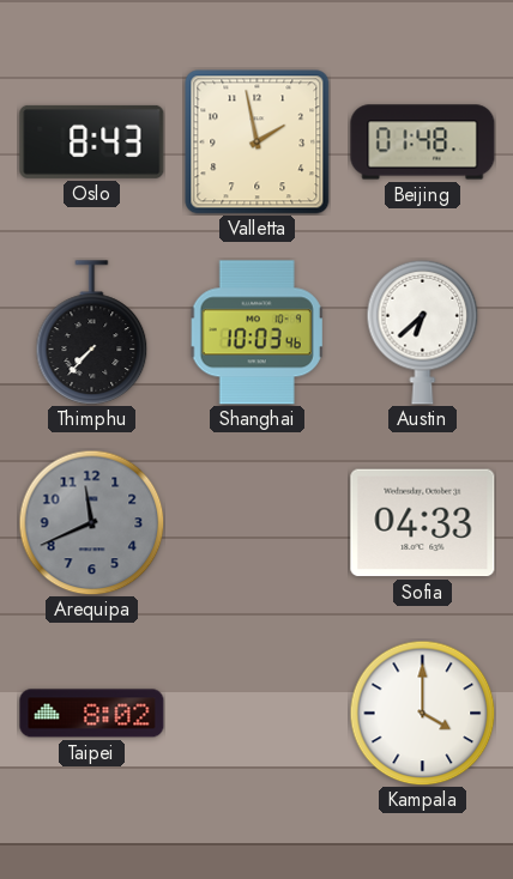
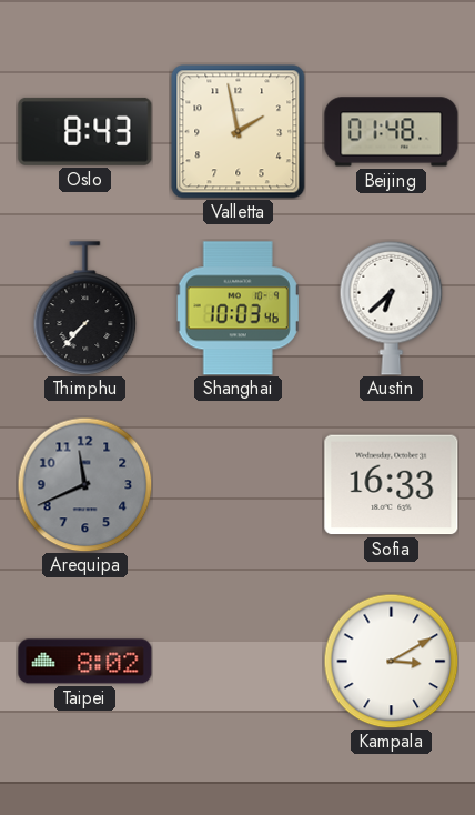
Sofia: 04:33 -> 16:33
Kampala: 4:00 -> 3:10
